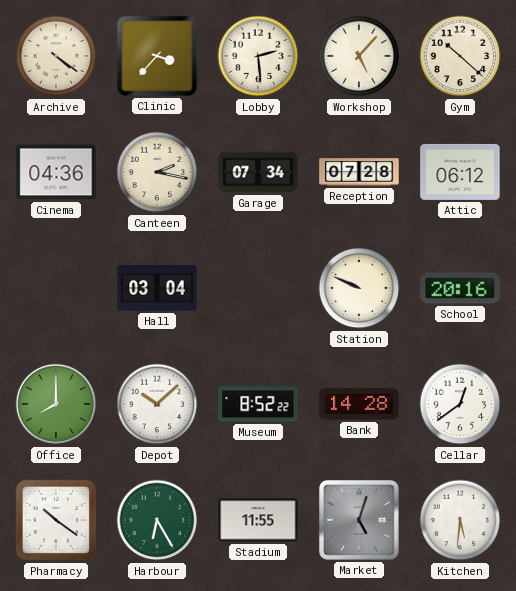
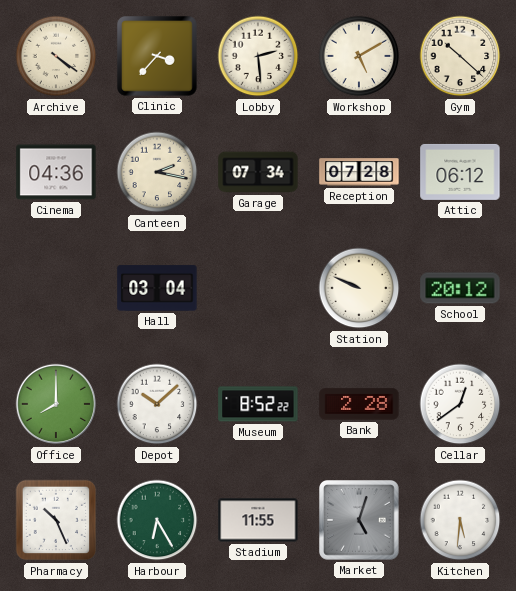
Workshop: 5:07 -> 5:10
School: 20:16 -> 20:12
Bank: 14:28 -> 2:28
Pharmacy: 10:21 -> 10:26
